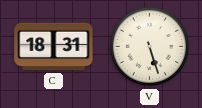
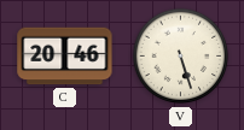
C: 18:31 -> 20:46
